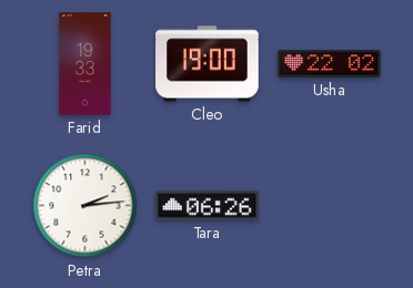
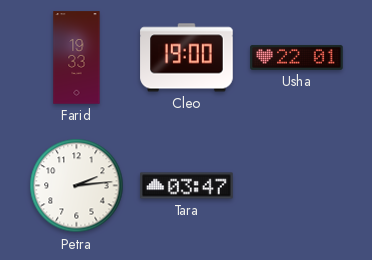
Usha: 22:02 -> 22:01
Tara: 06:26 -> 03:47
